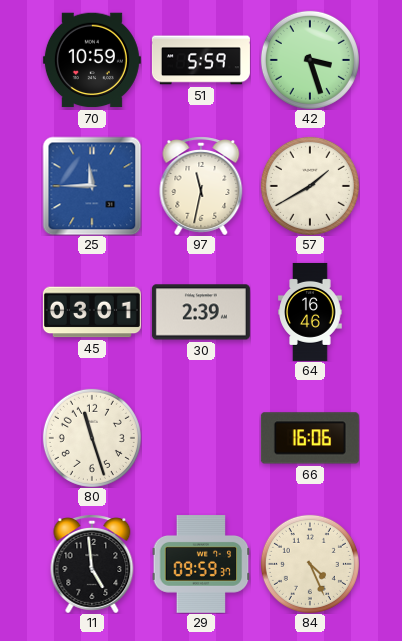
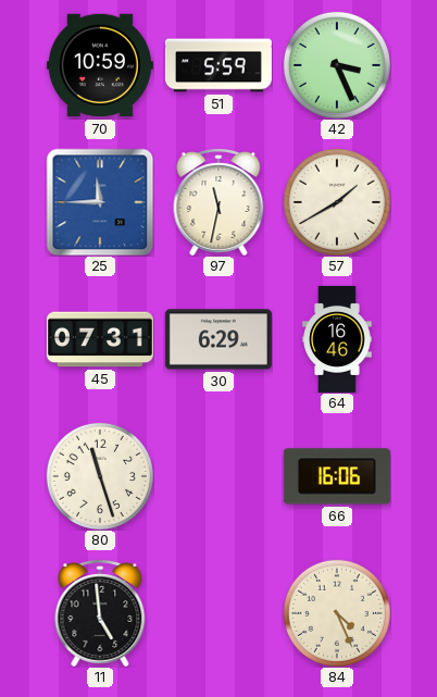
42: 3:27 -> 3:26
45: 03:01 -> 07:31
30: 2:39 -> 6:29
29: 09:59 -> none
